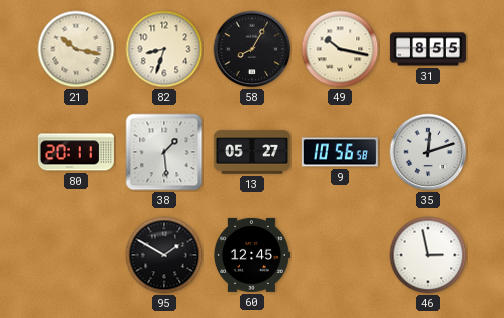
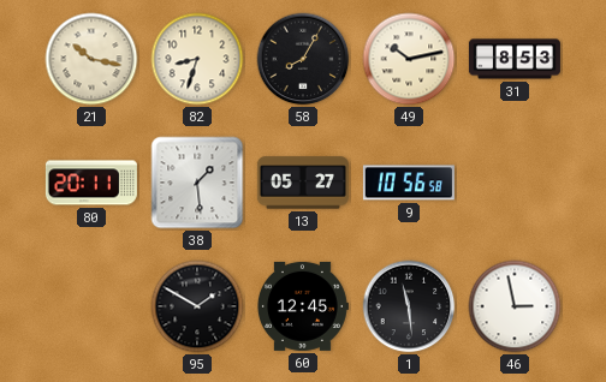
49: 10:17 -> 10:13
31: 8:55 -> 8:53
35: 12:12 -> none
1: none -> 11:29
